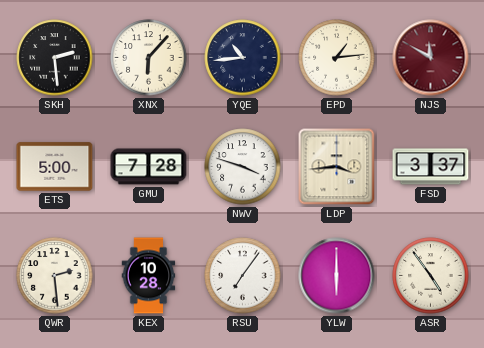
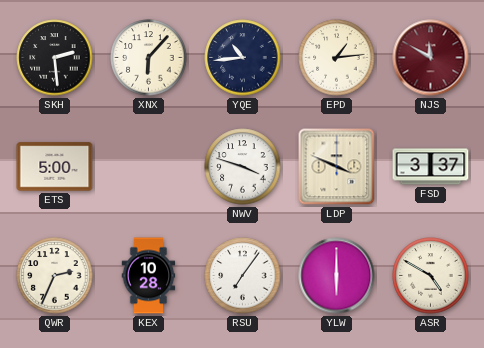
GMU: 7:28 -> none
LDP: 3:44 -> 3:49
QWR: 2:29 -> 2:34
ASR: 4:54 -> 4:50
